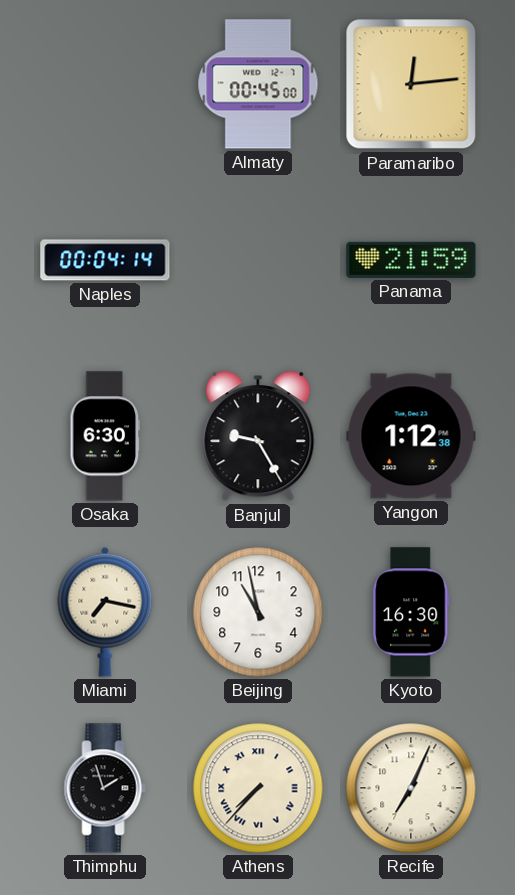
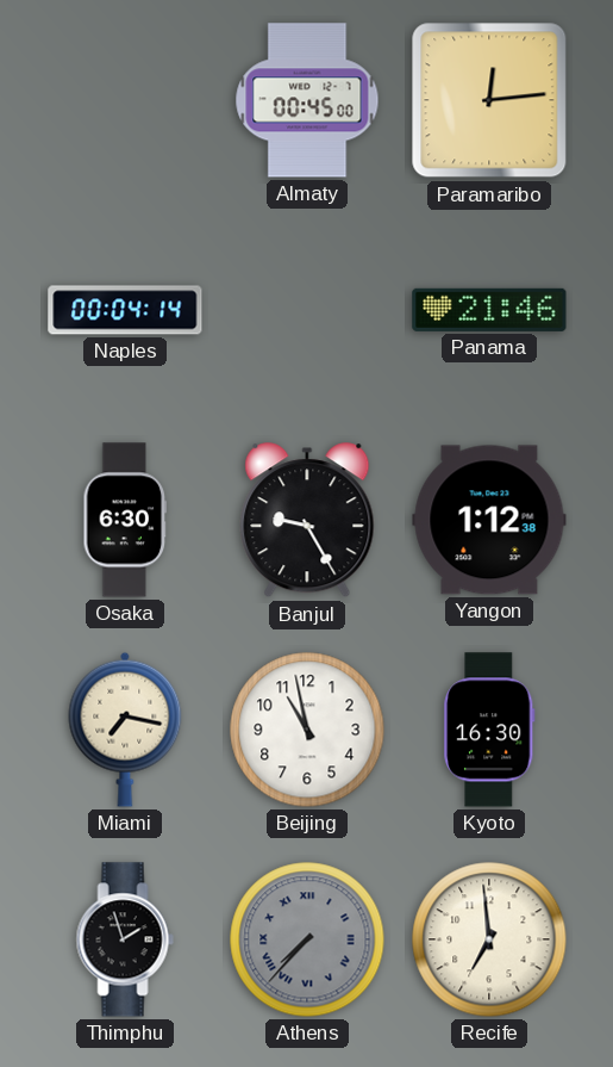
Panama: 21:59 -> 21:46
Athens dial: cream -> grey
Recife: 7:04 -> 6:59
